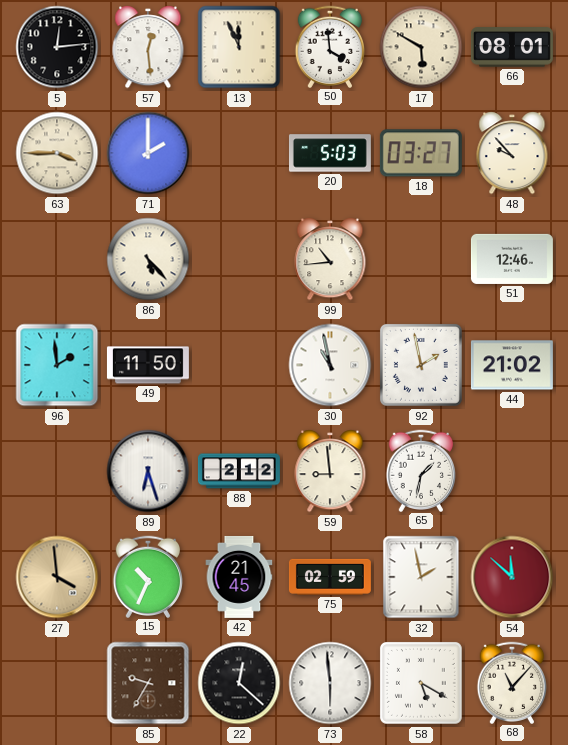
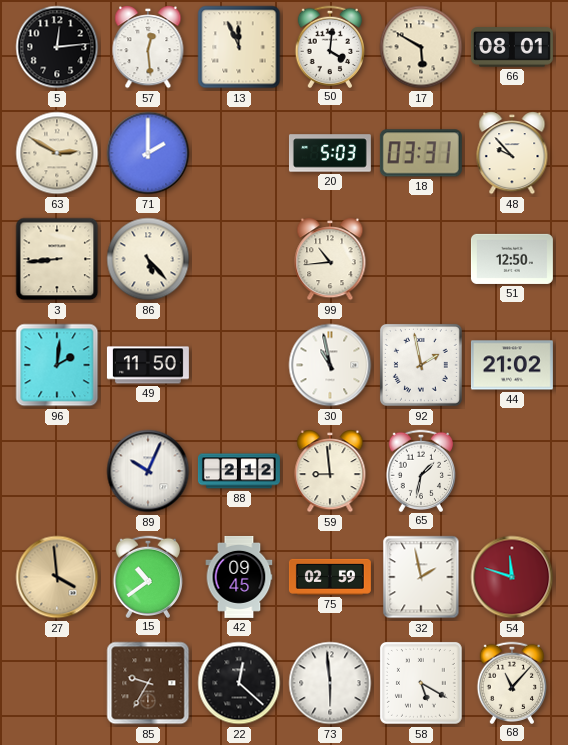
50: 3:59 -> 4:01
63: 3:45 -> 2:50
18: 03:27 -> 03:31
3: none -> 8:44
51: 12:46 -> 12:50
96: 1:59 -> 2:01
89: 6:27 -> 10:04
15: 10:34 -> 10:39
42: 21:45 -> 09:45
54: 11:52 -> 11:48
